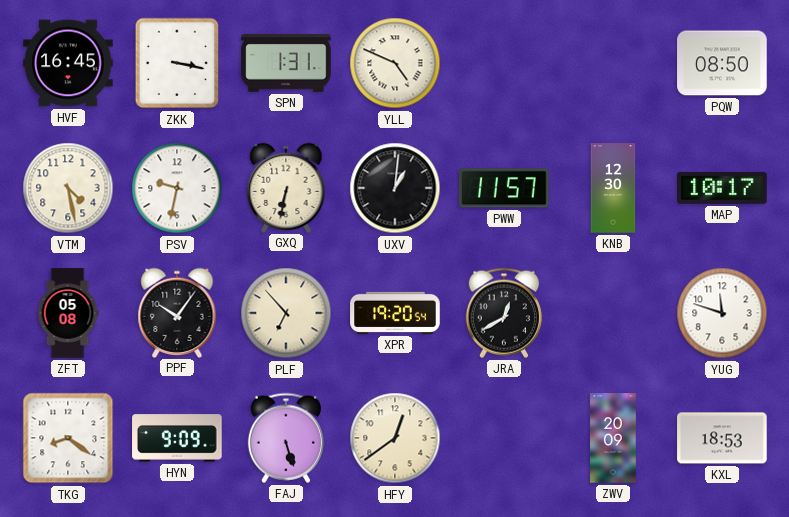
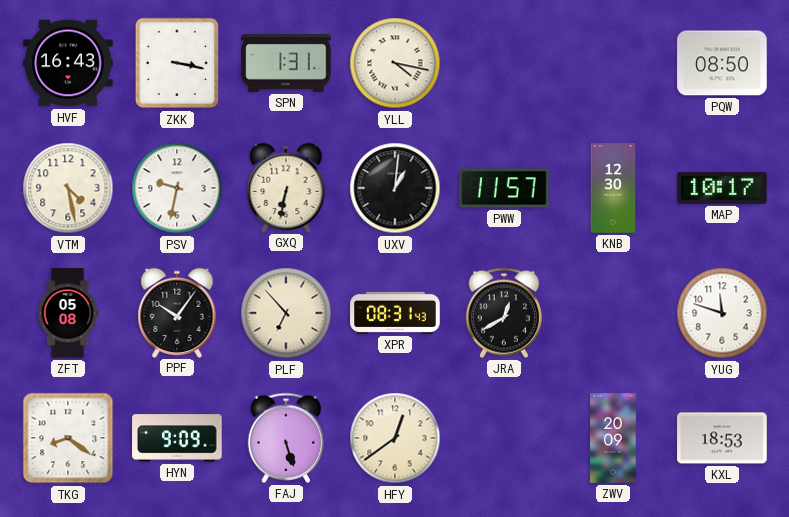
HVF: 16:45 -> 16:43
YLL: 4:49 -> 4:17
XPR: 19:20 -> 08:31
